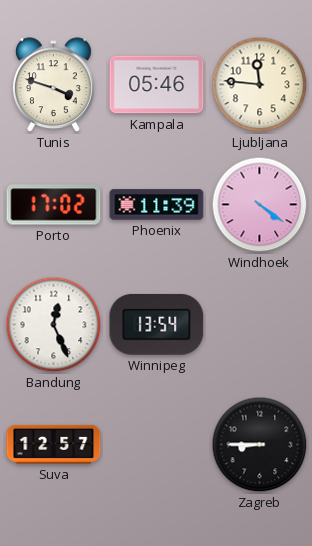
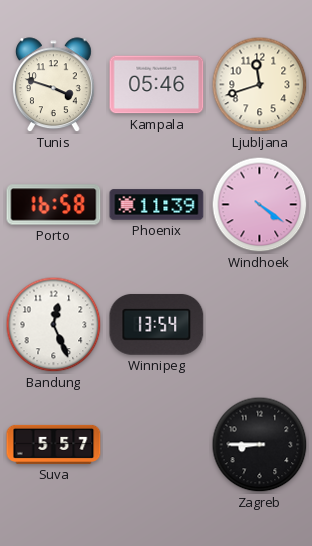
Ljubljana: 11:46 -> 11:42
Porto: 17:02 -> 16:58
Suva: 12:57 -> 5:57
